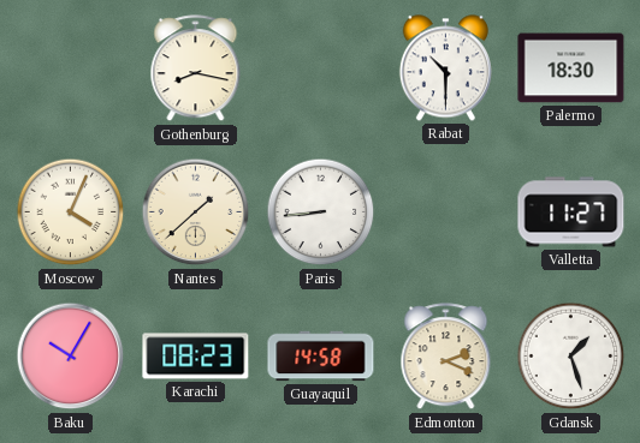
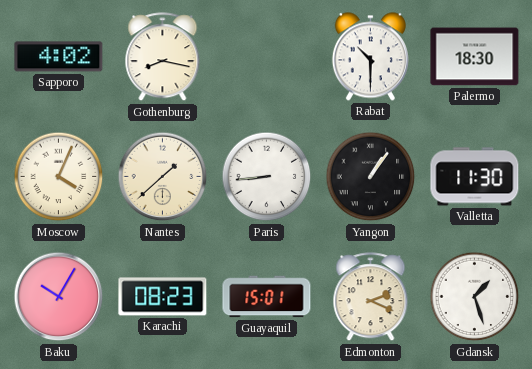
Sapporo: none -> 4:02
Yangon: none -> 1:06
Valletta: 11:27 -> 11:30
Guayaquil: 14:58 -> 15:01
